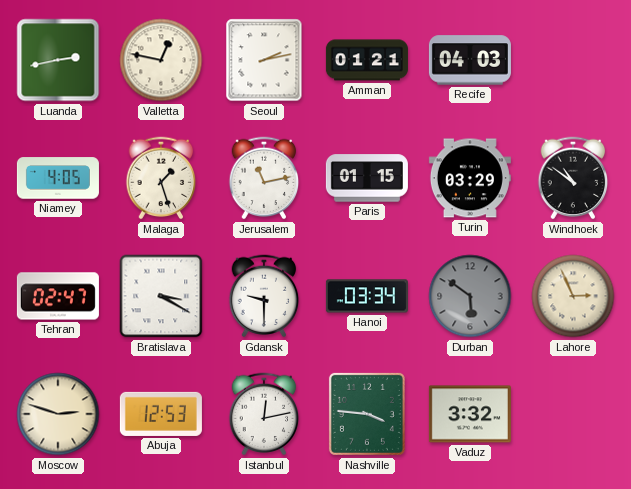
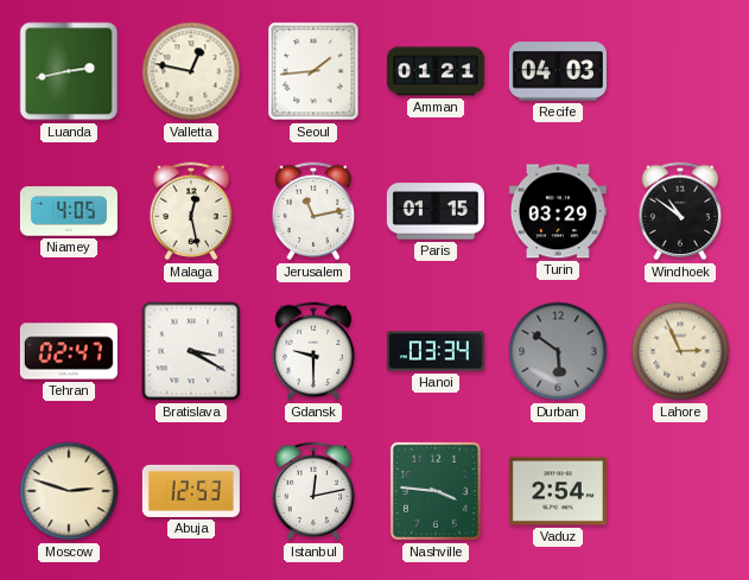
Seoul: 2:13 -> 1:44
Malaga: 1:27 -> 12:28
Vaduz: 3:32 -> 2:54
